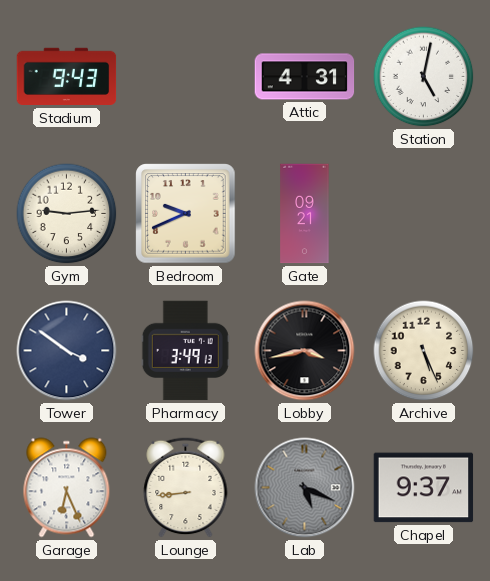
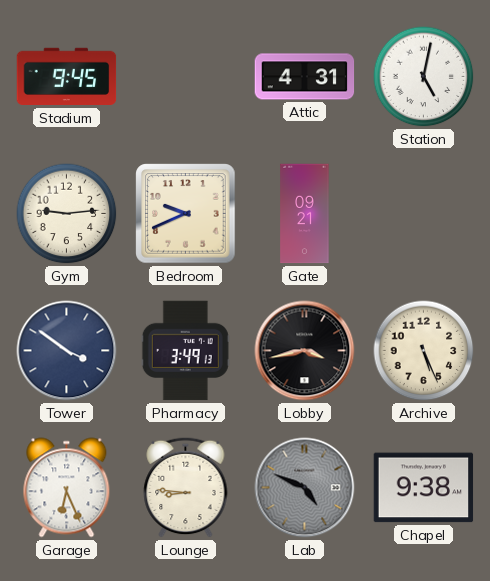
Stadium: 9:43 -> 9:45
Lounge: 8:44 -> 8:46
Lab: 5:19 -> 4:49
Chapel: 9:37 -> 9:38
